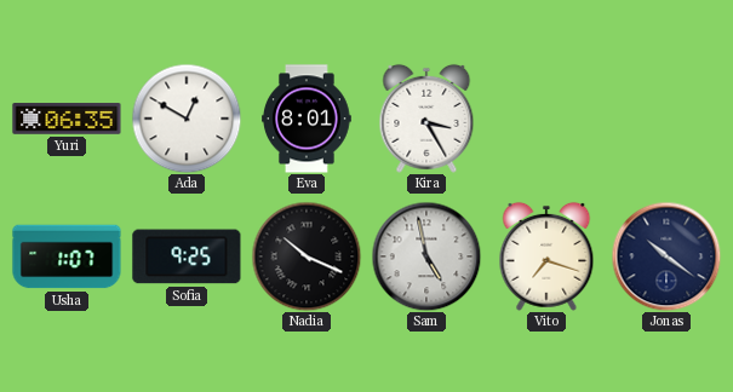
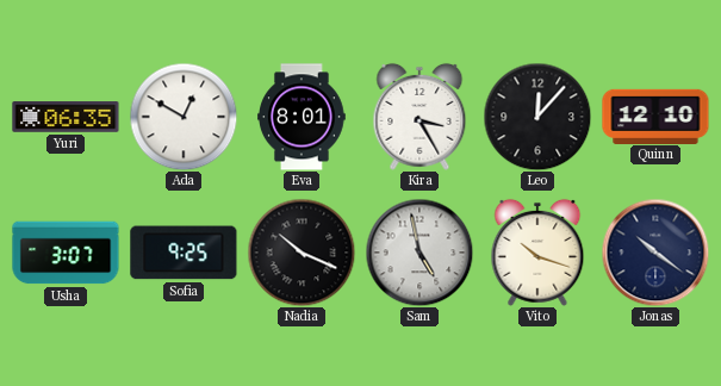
Leo: none -> 12:07
Quinn: none -> 12:10
Usha: 1:07 -> 3:07
Vito: 7:18 -> 10:18
